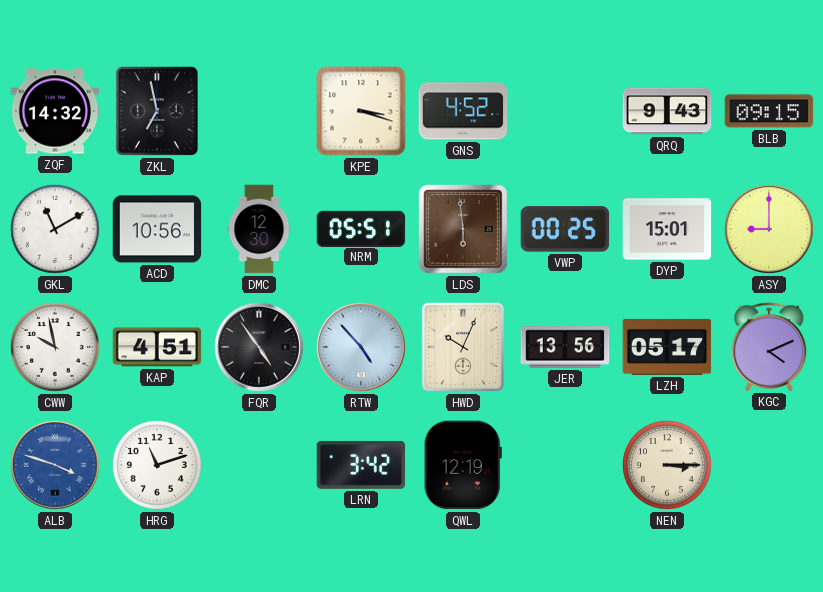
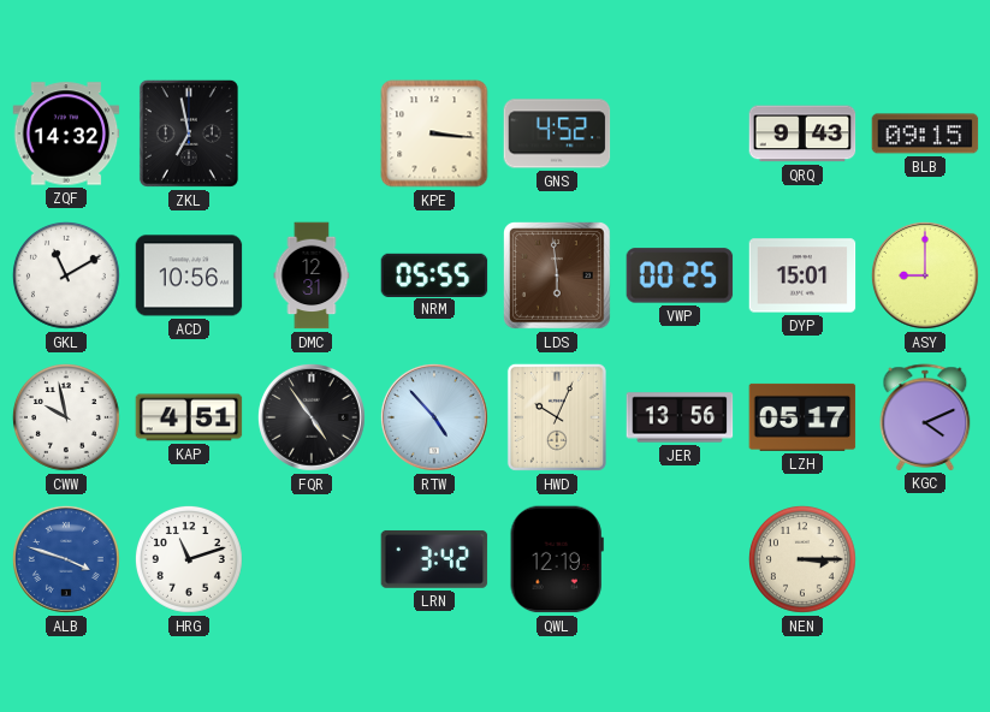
KPE: 3:18 -> 3:16
DMC: 12:30 -> 12:31
NRM: 05:51 -> 05:55
